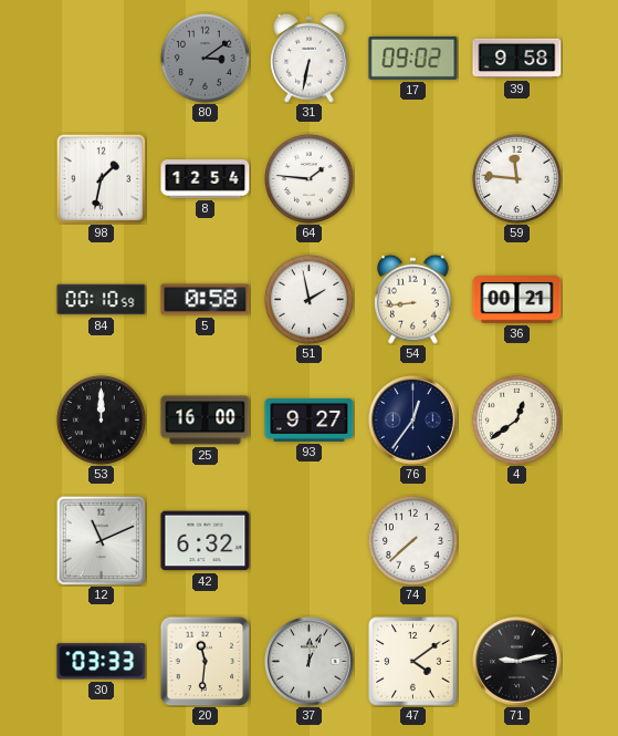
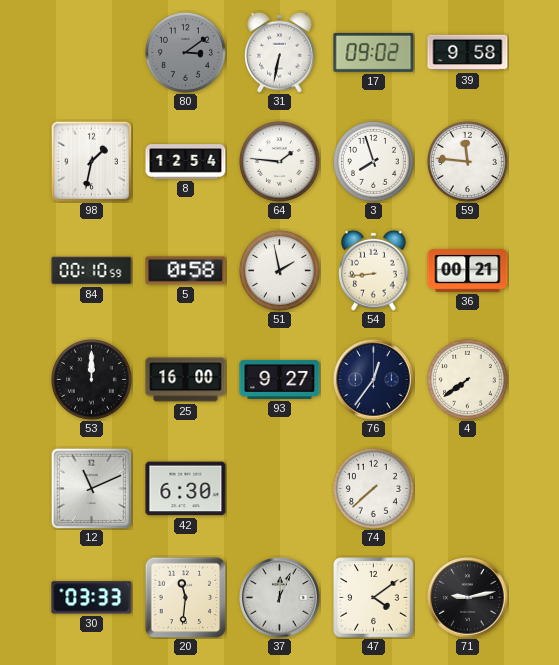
3: none -> 7:57
4: 12:39 -> 7:39
42: 6:32 -> 6:30
